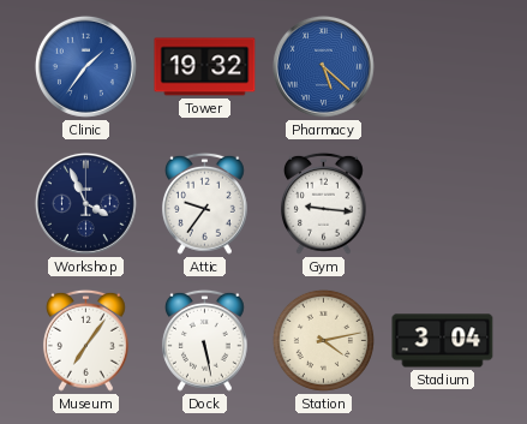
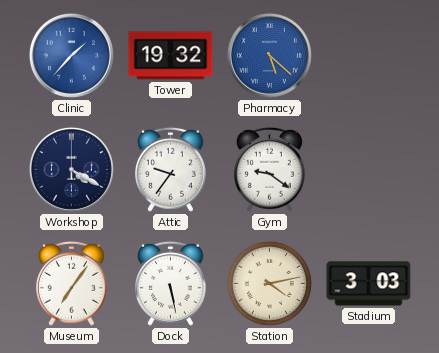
Clinic: 1:36 -> 1:37
Workshop: 3:56 -> 4:20
Gym: 9:16 -> 9:21
Stadium: 3:04 -> 3:03
